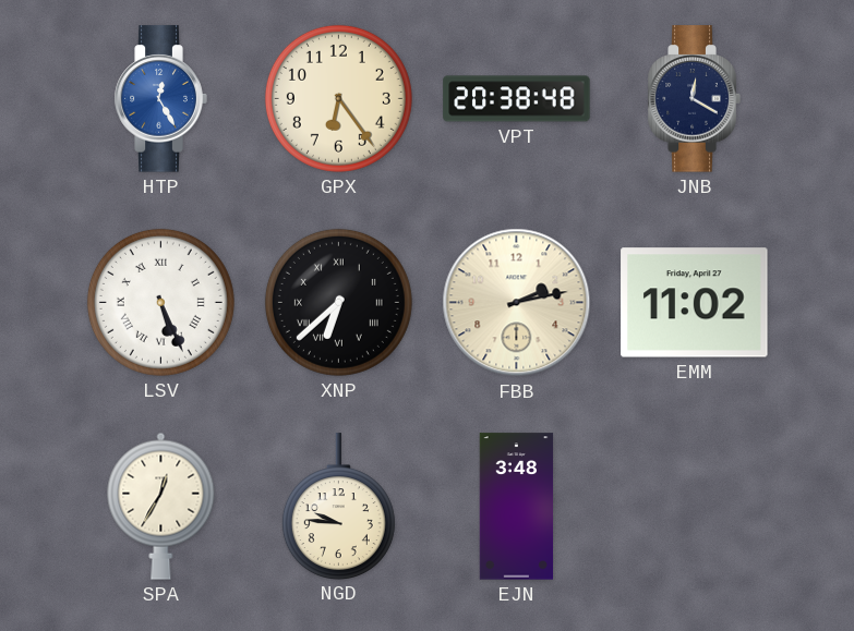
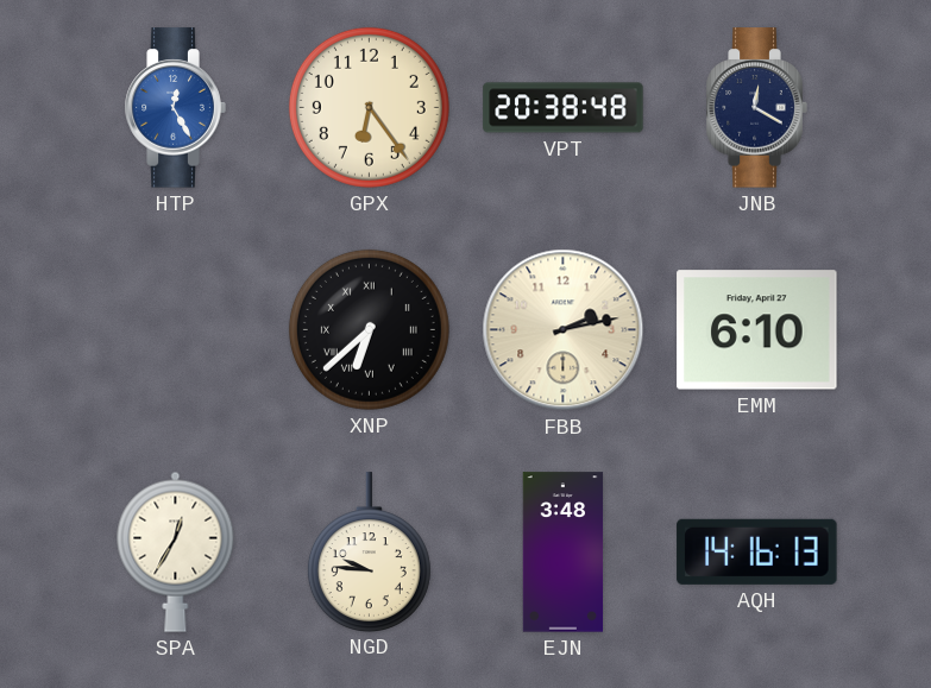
LSV: 5:26 -> none
EMM: 11:02 -> 6:10
AQH: none -> 14:16
